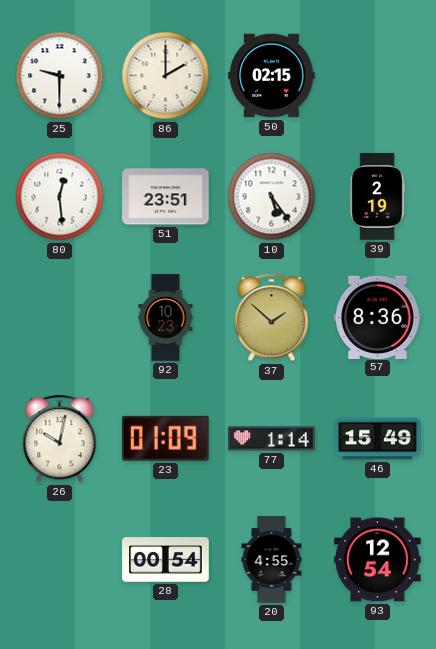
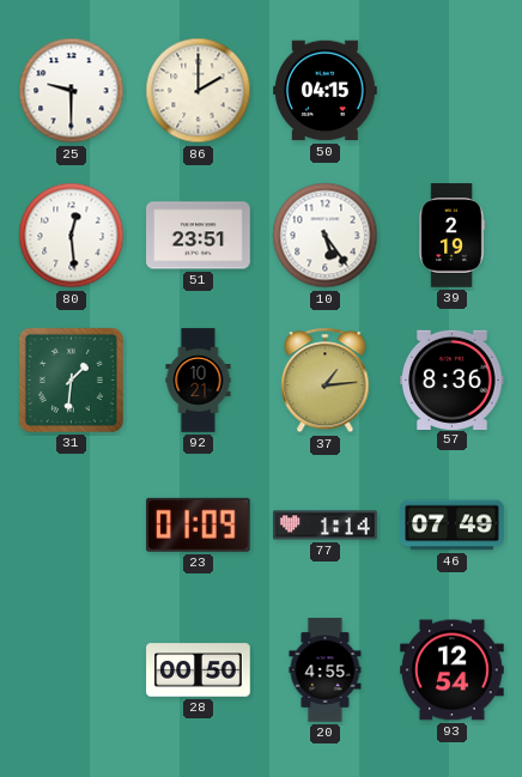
50: 02:15 -> 04:15
31: none -> 1:31
92: 10:23 -> 10:21
37: 1:52 -> 1:14
26: 10:02 -> none
46: 15:49 -> 07:49
28: 00:54 -> 00:50
